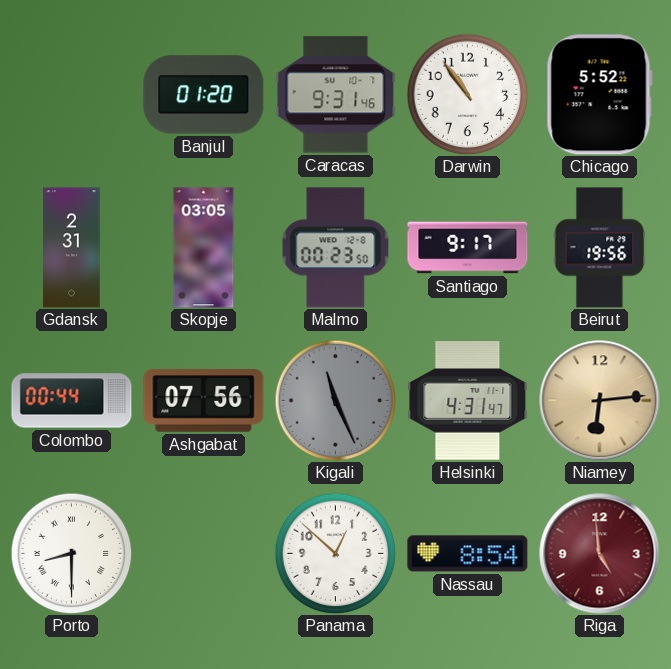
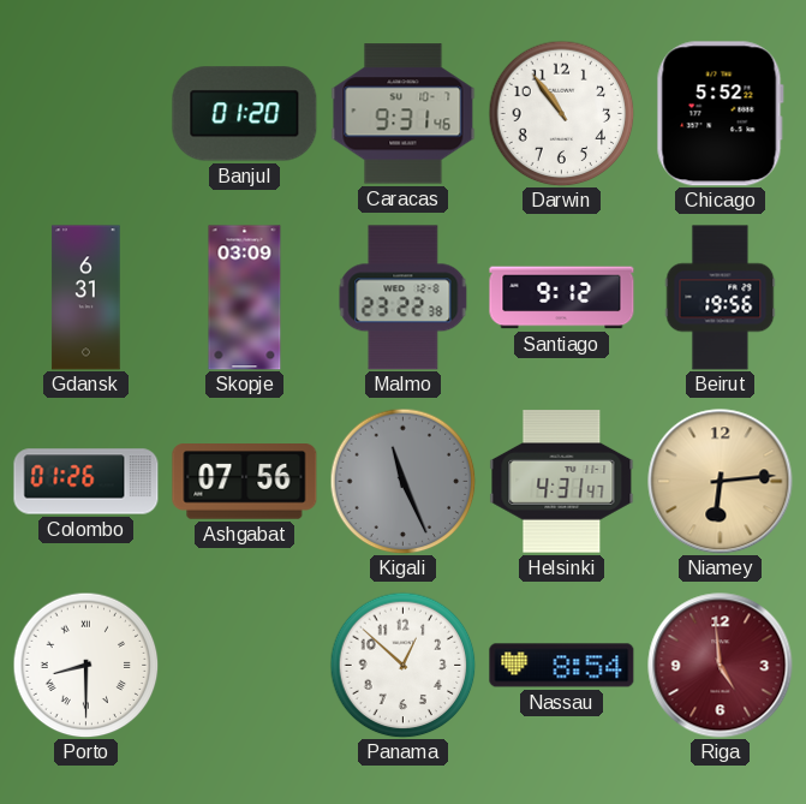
Gdansk: 2:31 -> 6:31
Skopje: 03:05 -> 03:09
Malmo: 00:23 -> 23:22
Santiago: 9:17 -> 9:12
Colombo: 00:44 -> 01:26
